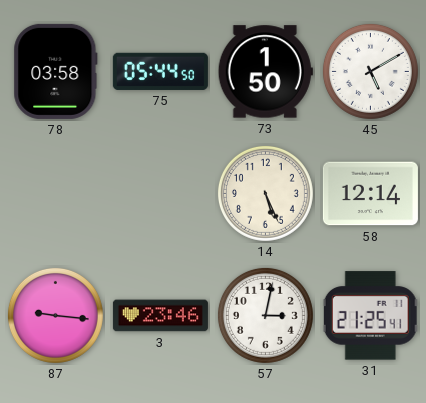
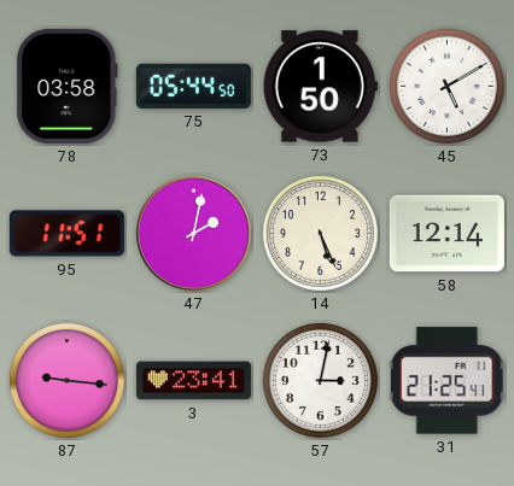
95: none -> 11:51
47: none -> 2:02
3: 23:46 -> 23:41
